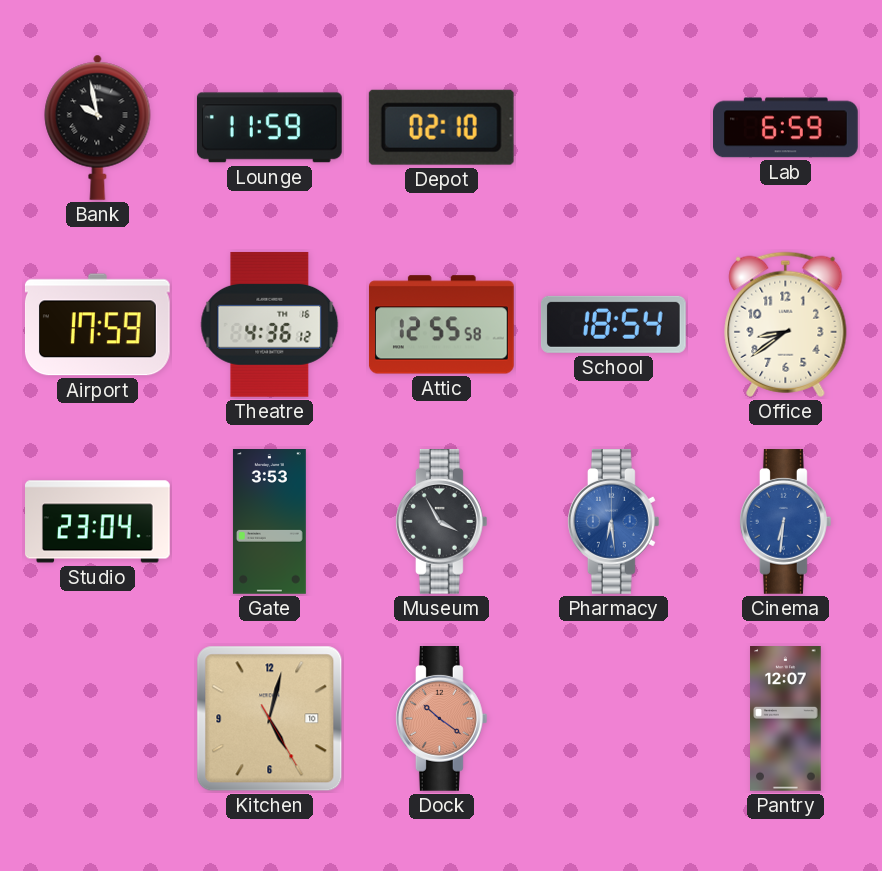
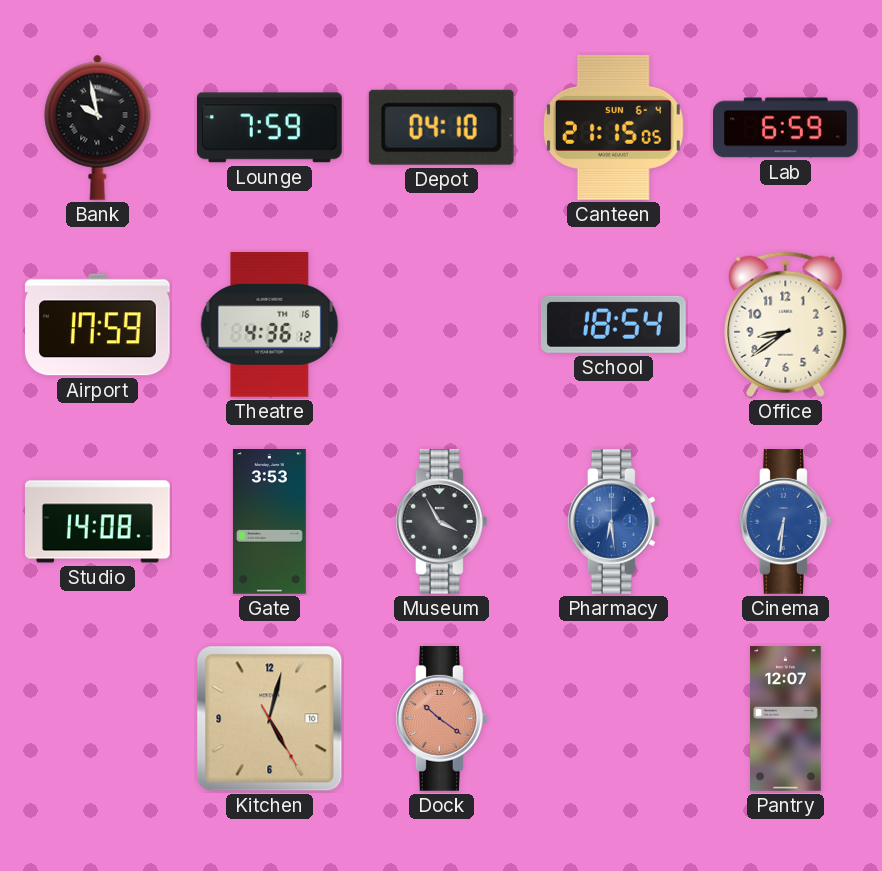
Lounge: 11:59 -> 7:59
Depot: 02:10 -> 04:10
Canteen: none -> 21:15
Attic: 12:55 -> none
Studio: 23:04 -> 14:08
